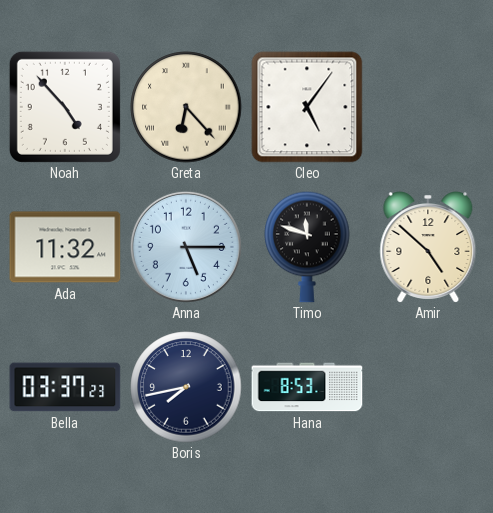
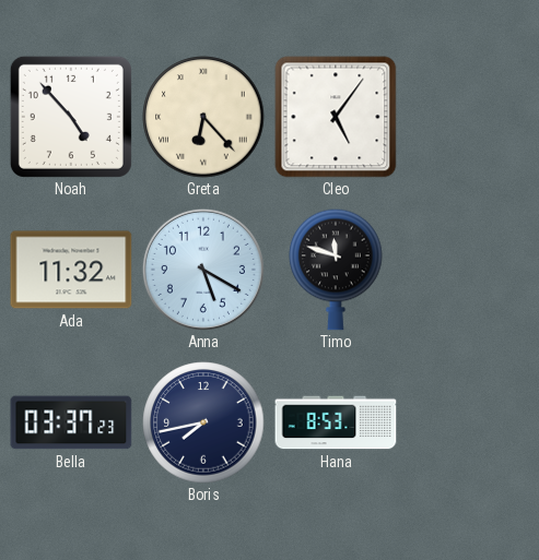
Anna: 5:15 -> 5:20
Amir: 4:52 -> none
